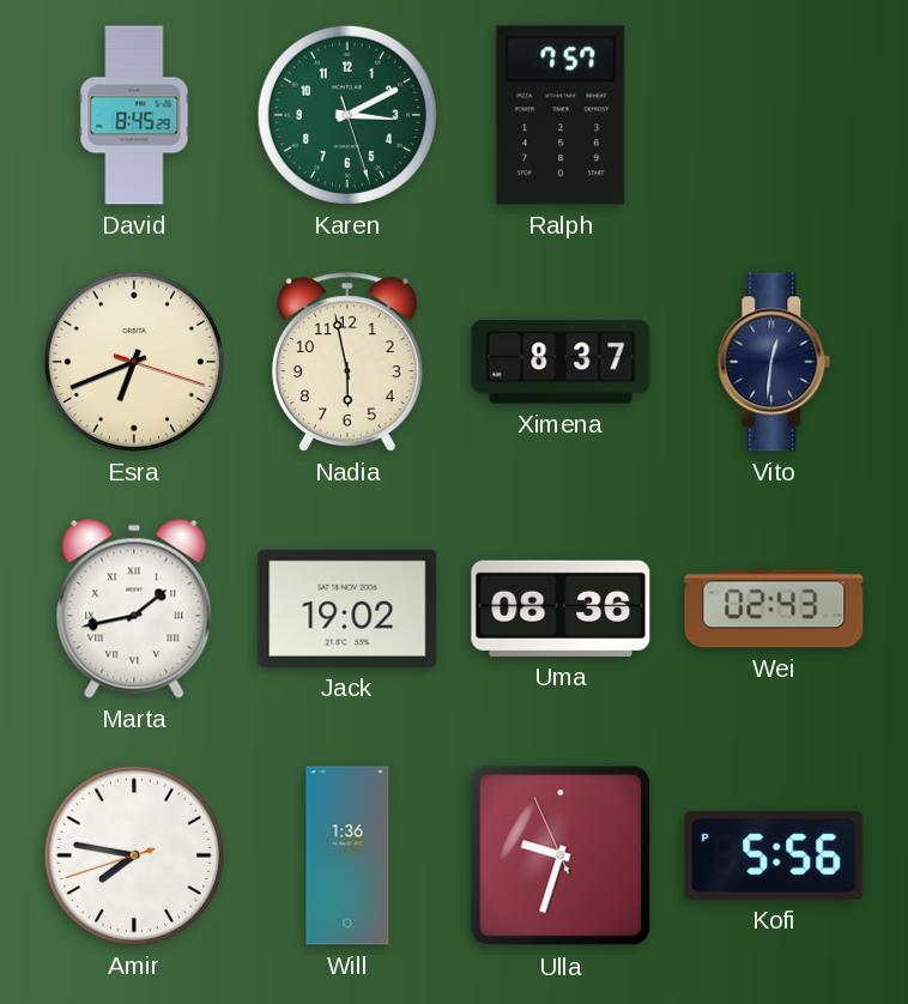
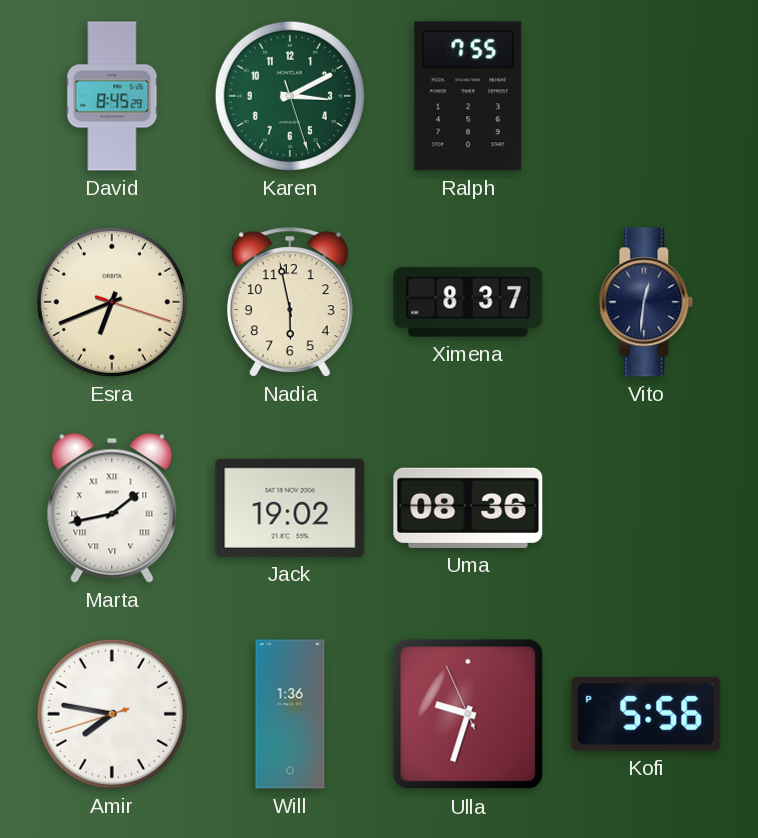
Ralph: 7:57 -> 7:55
Wei: 02:43 -> none
